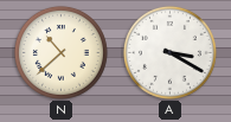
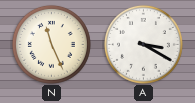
N: 10:38 -> 11:26
